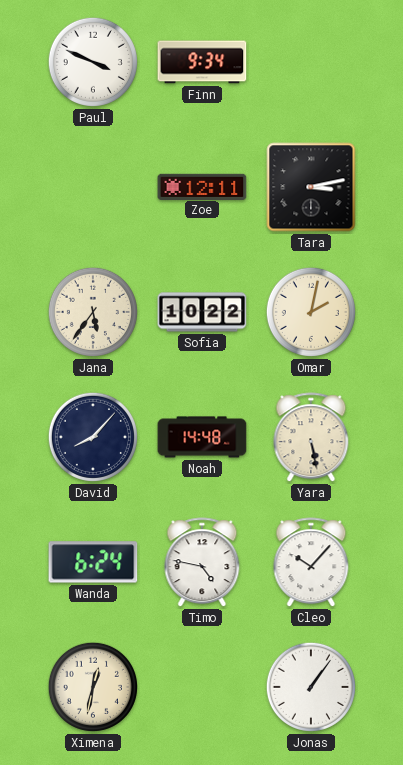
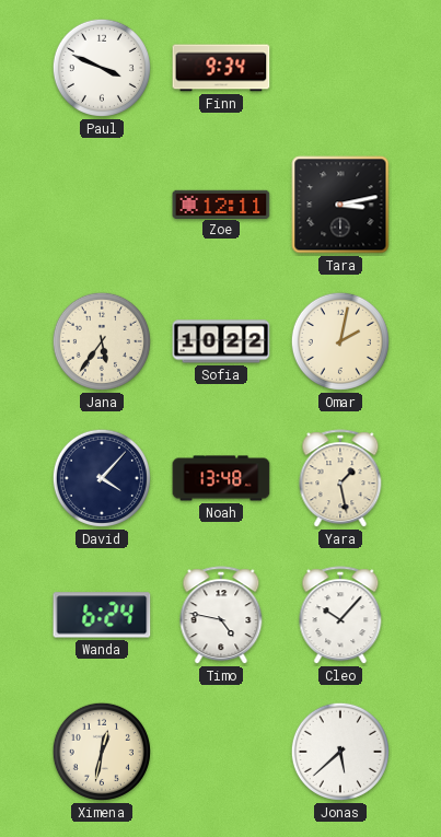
David: 8:07 -> 4:07
Noah: 14:48 -> 13:48
Yara: 5:28 -> 1:28
Jonas: 1:06 -> 5:38
